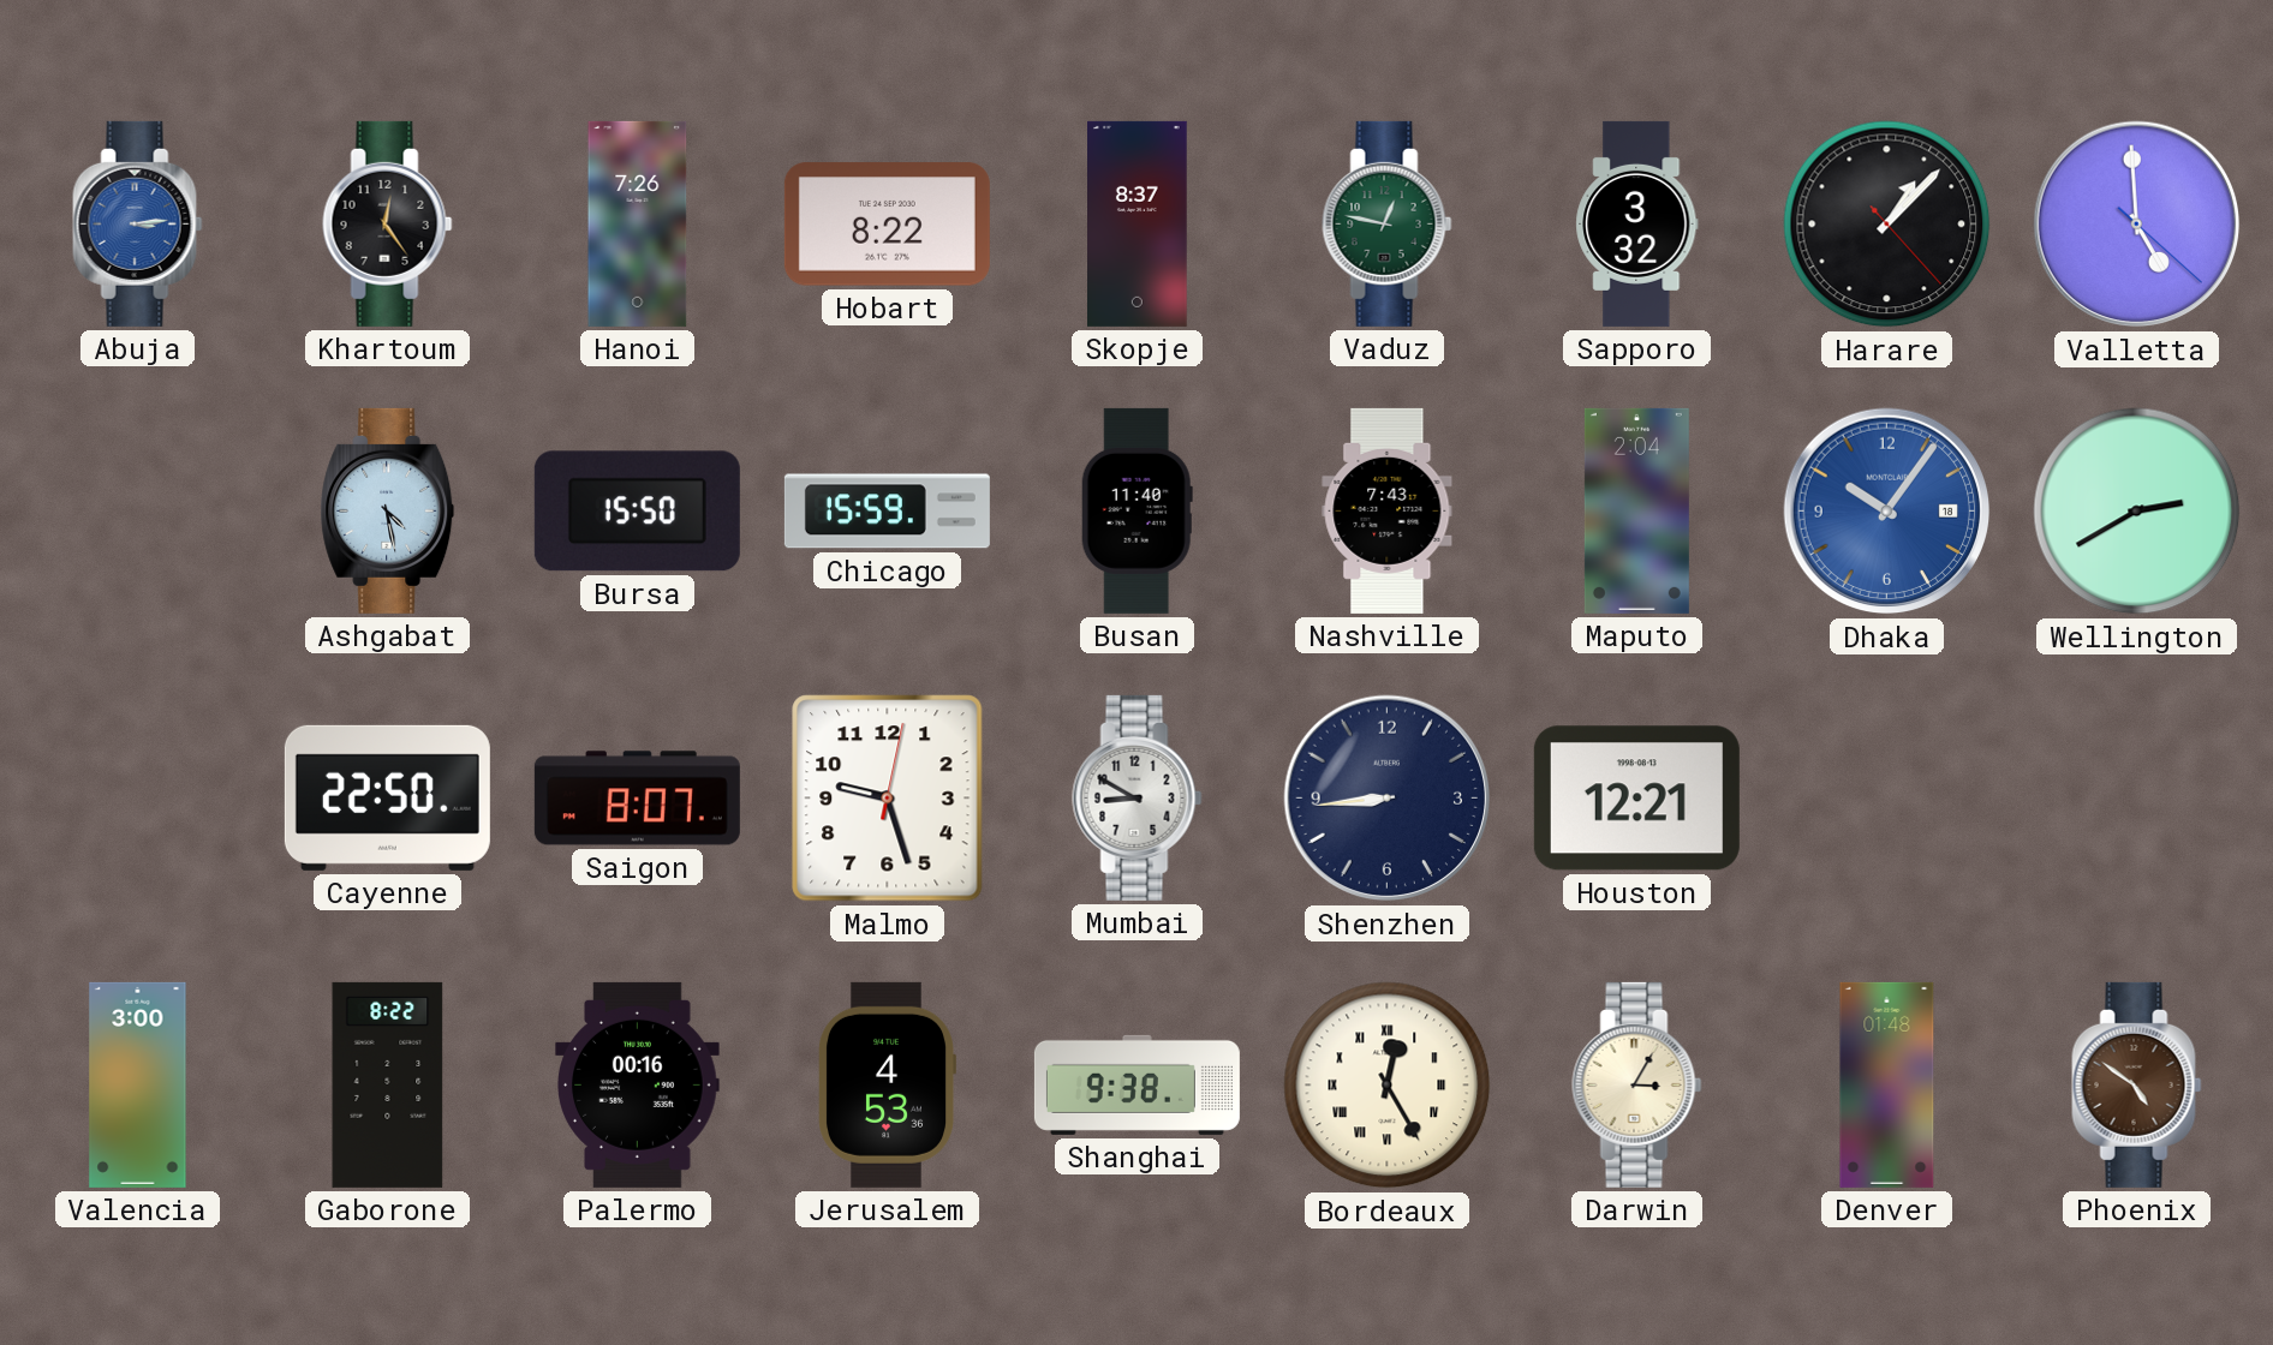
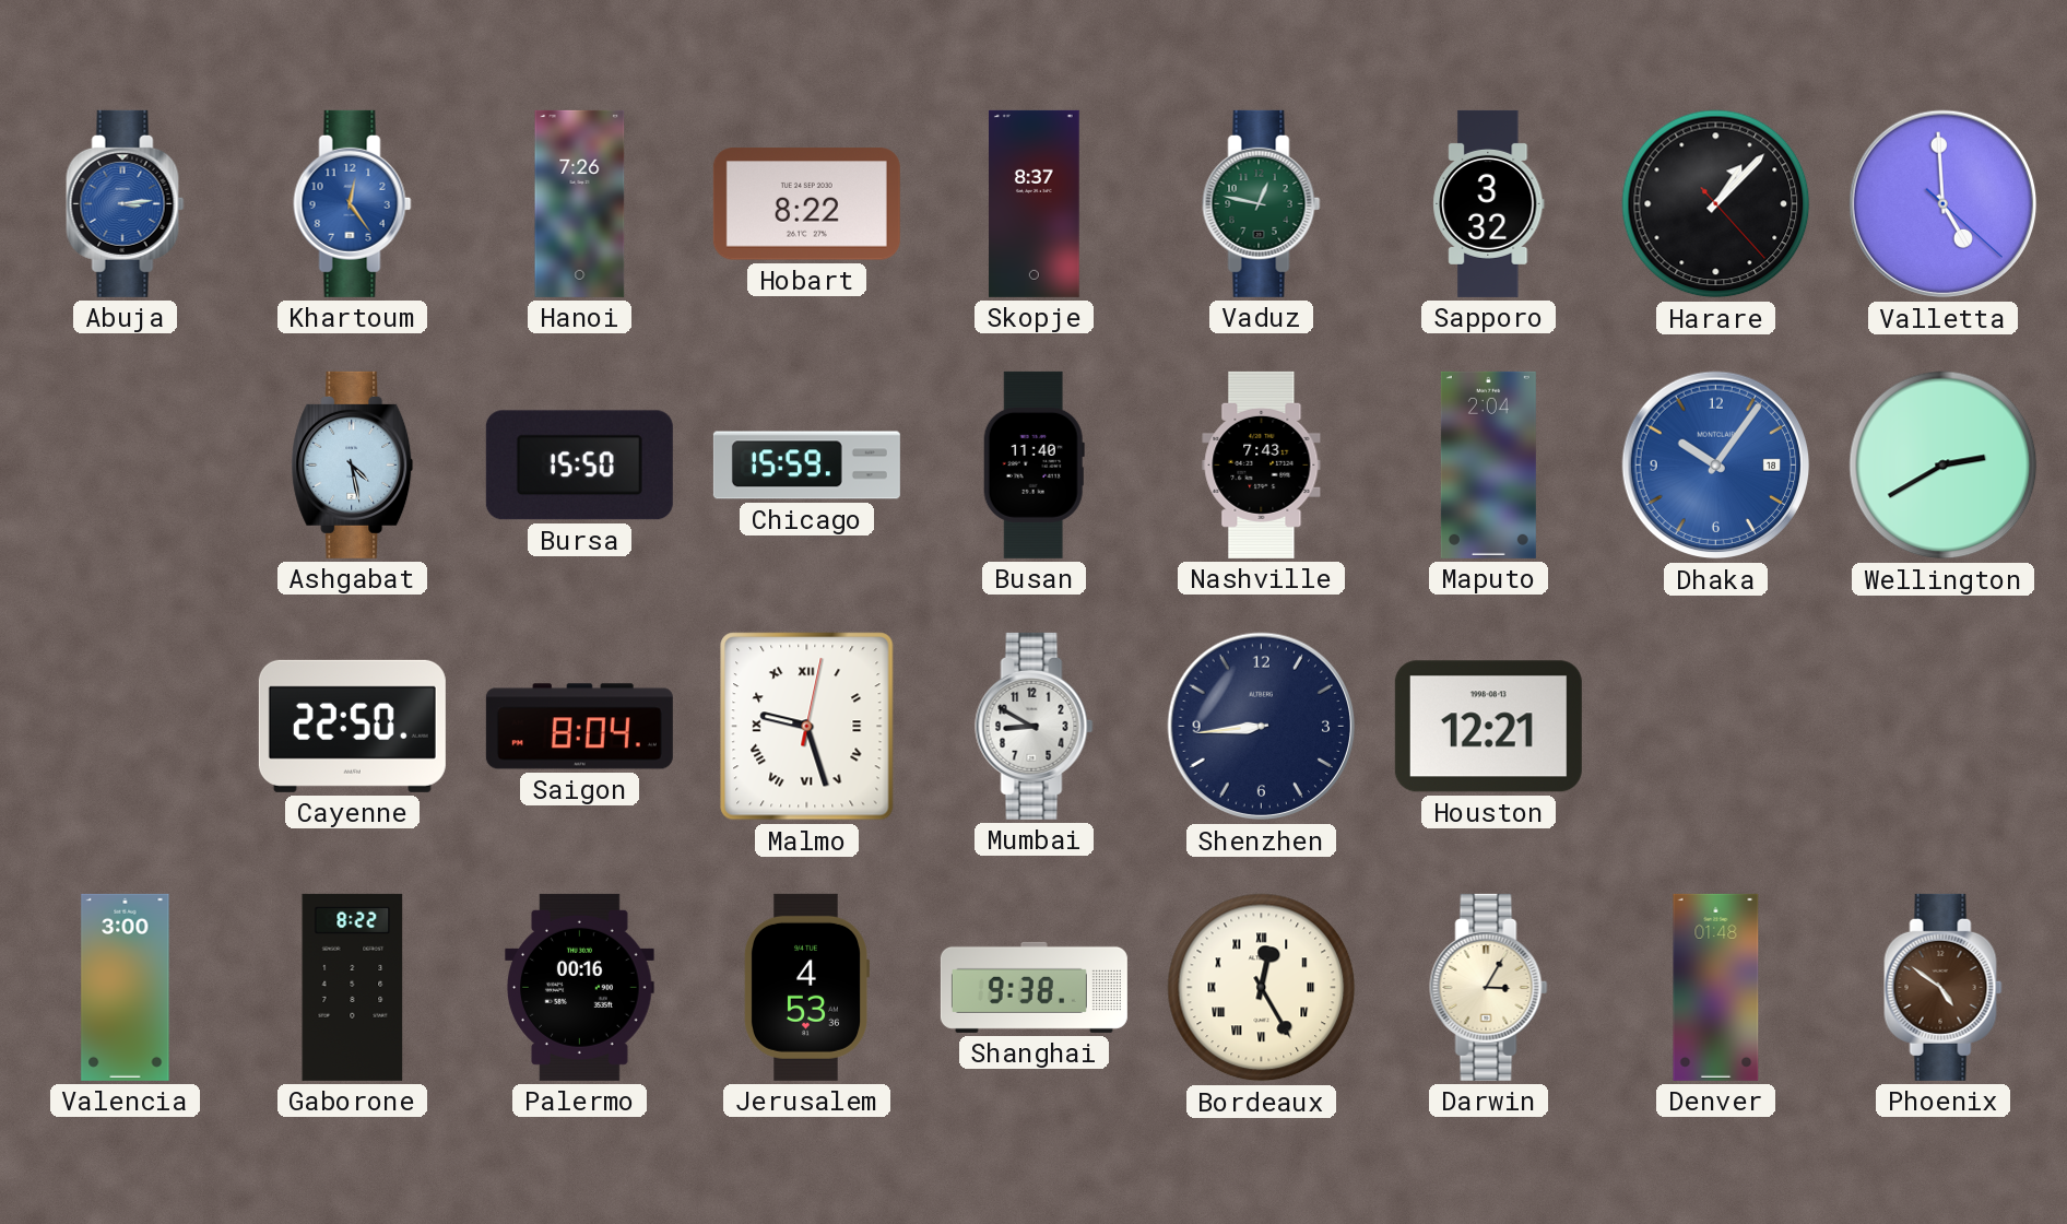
Khartoum dial: black -> blue
Saigon: 8:07 -> 8:04
Malmo numerals: Arabic -> Roman
